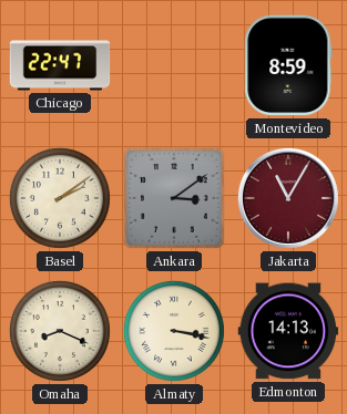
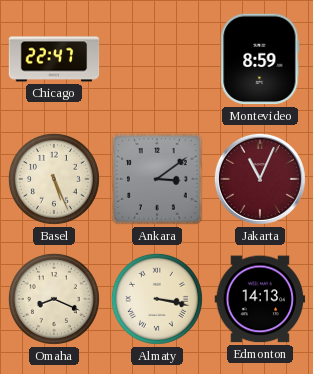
Basel: 2:09 -> 5:26
Jakarta: 11:05 -> 11:04
